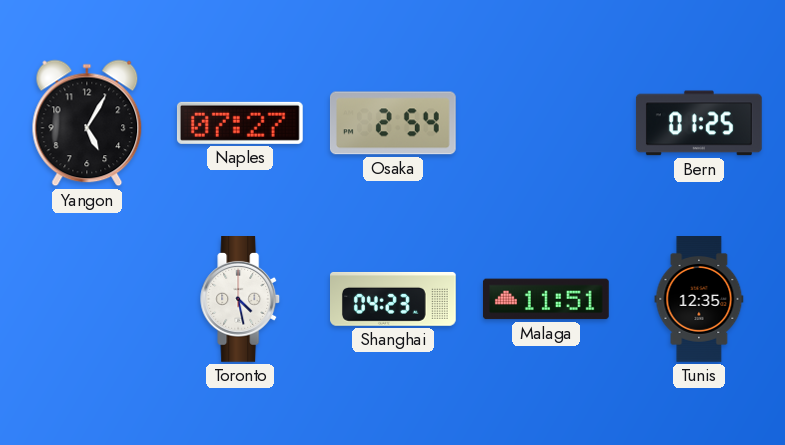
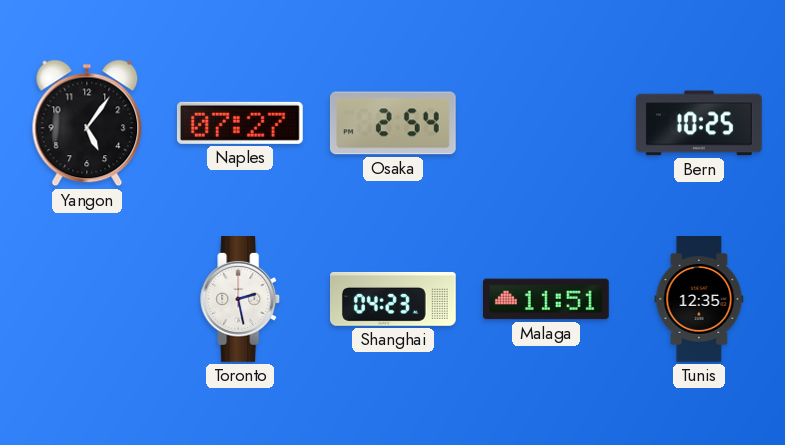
Yangon: 5:05 -> 5:06
Bern: 01:25 -> 10:25
Toronto: 4:28 -> 2:28
